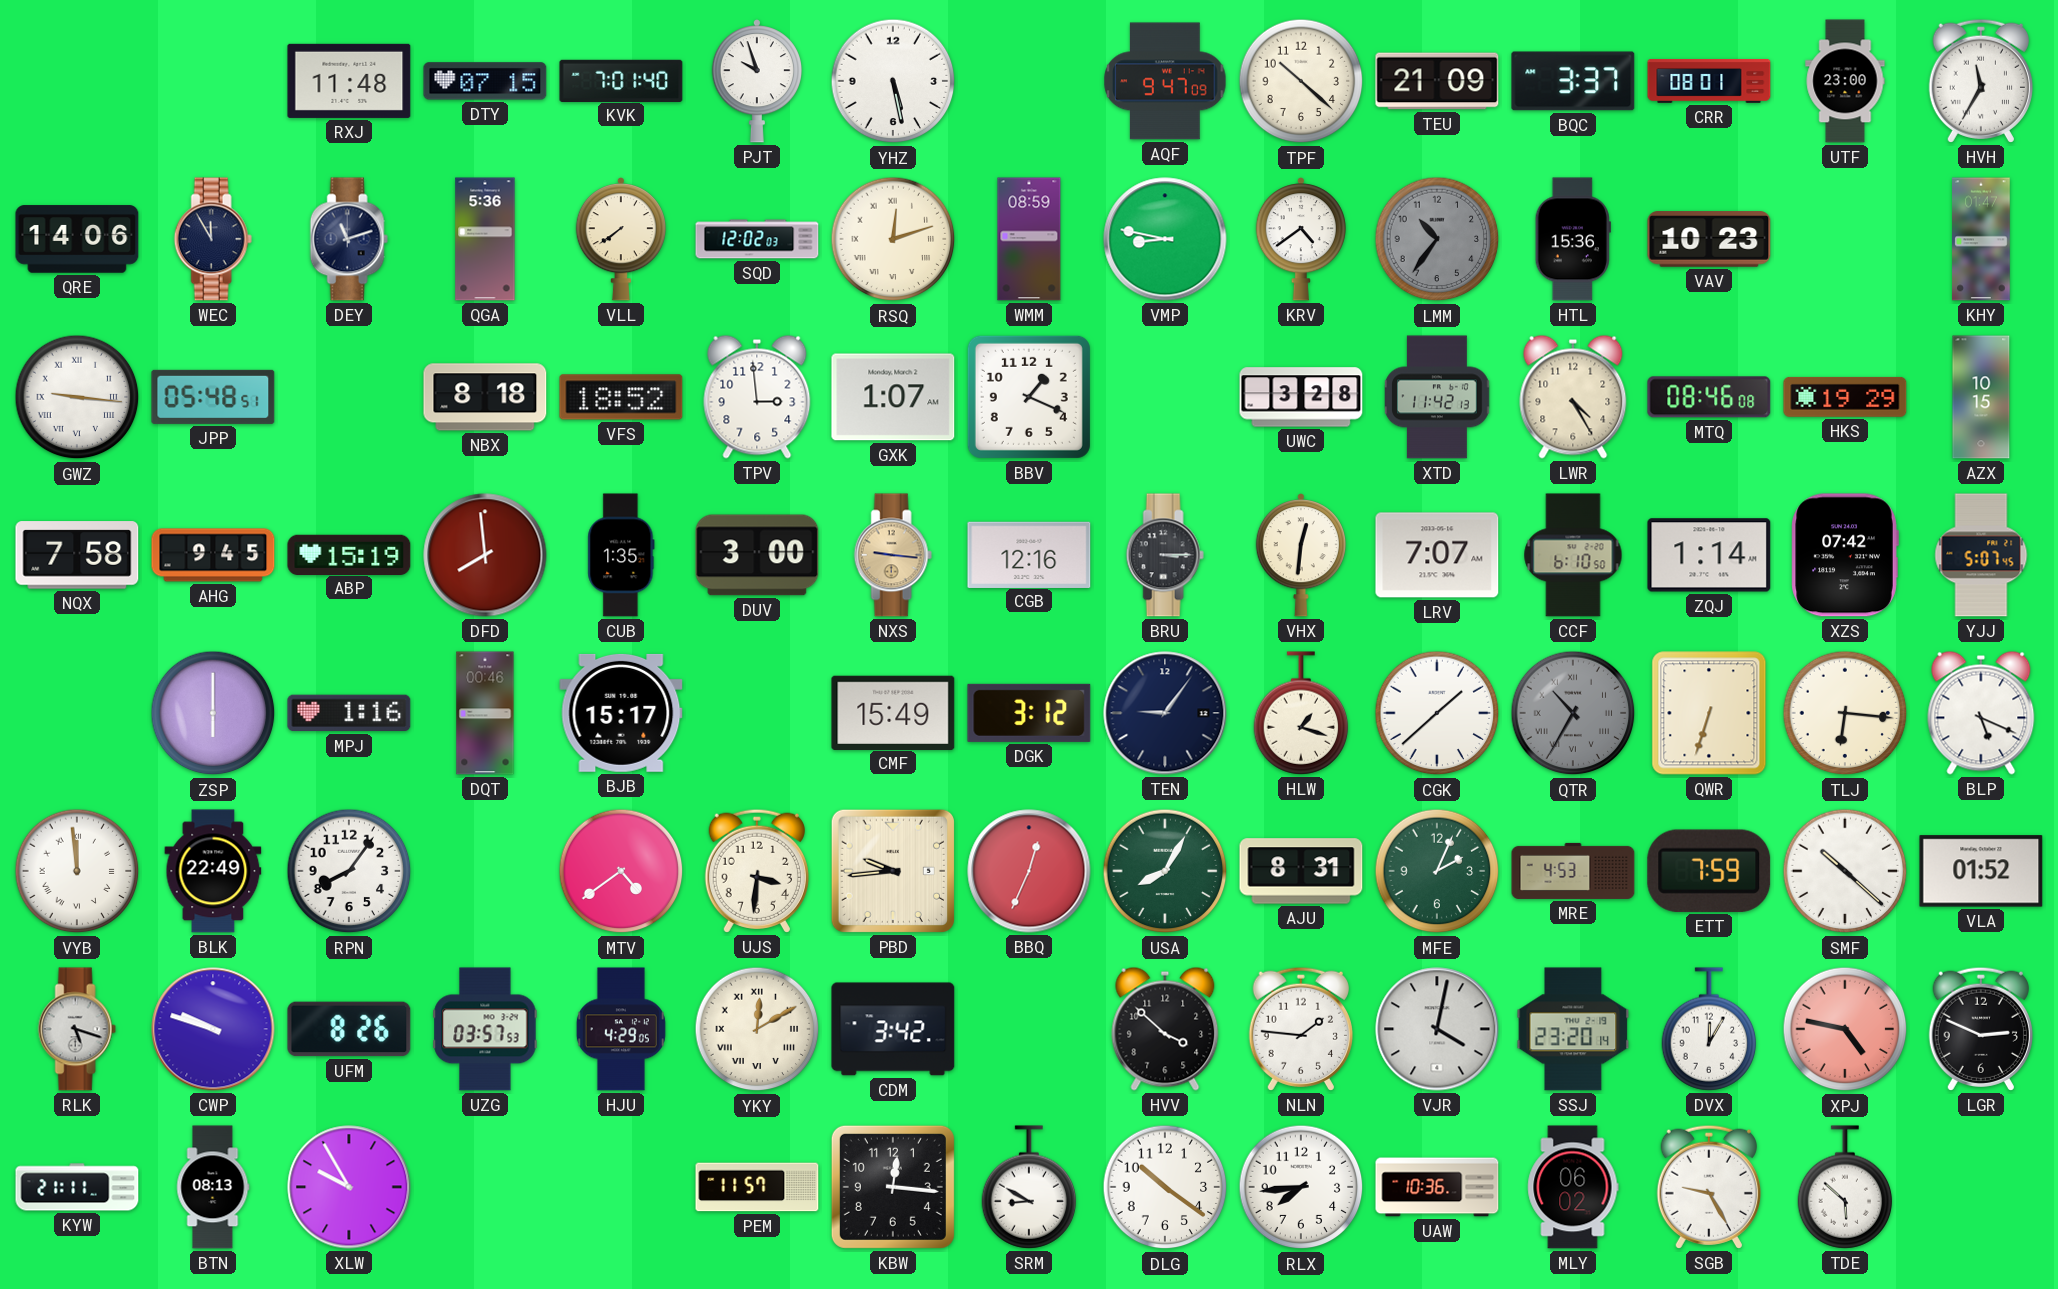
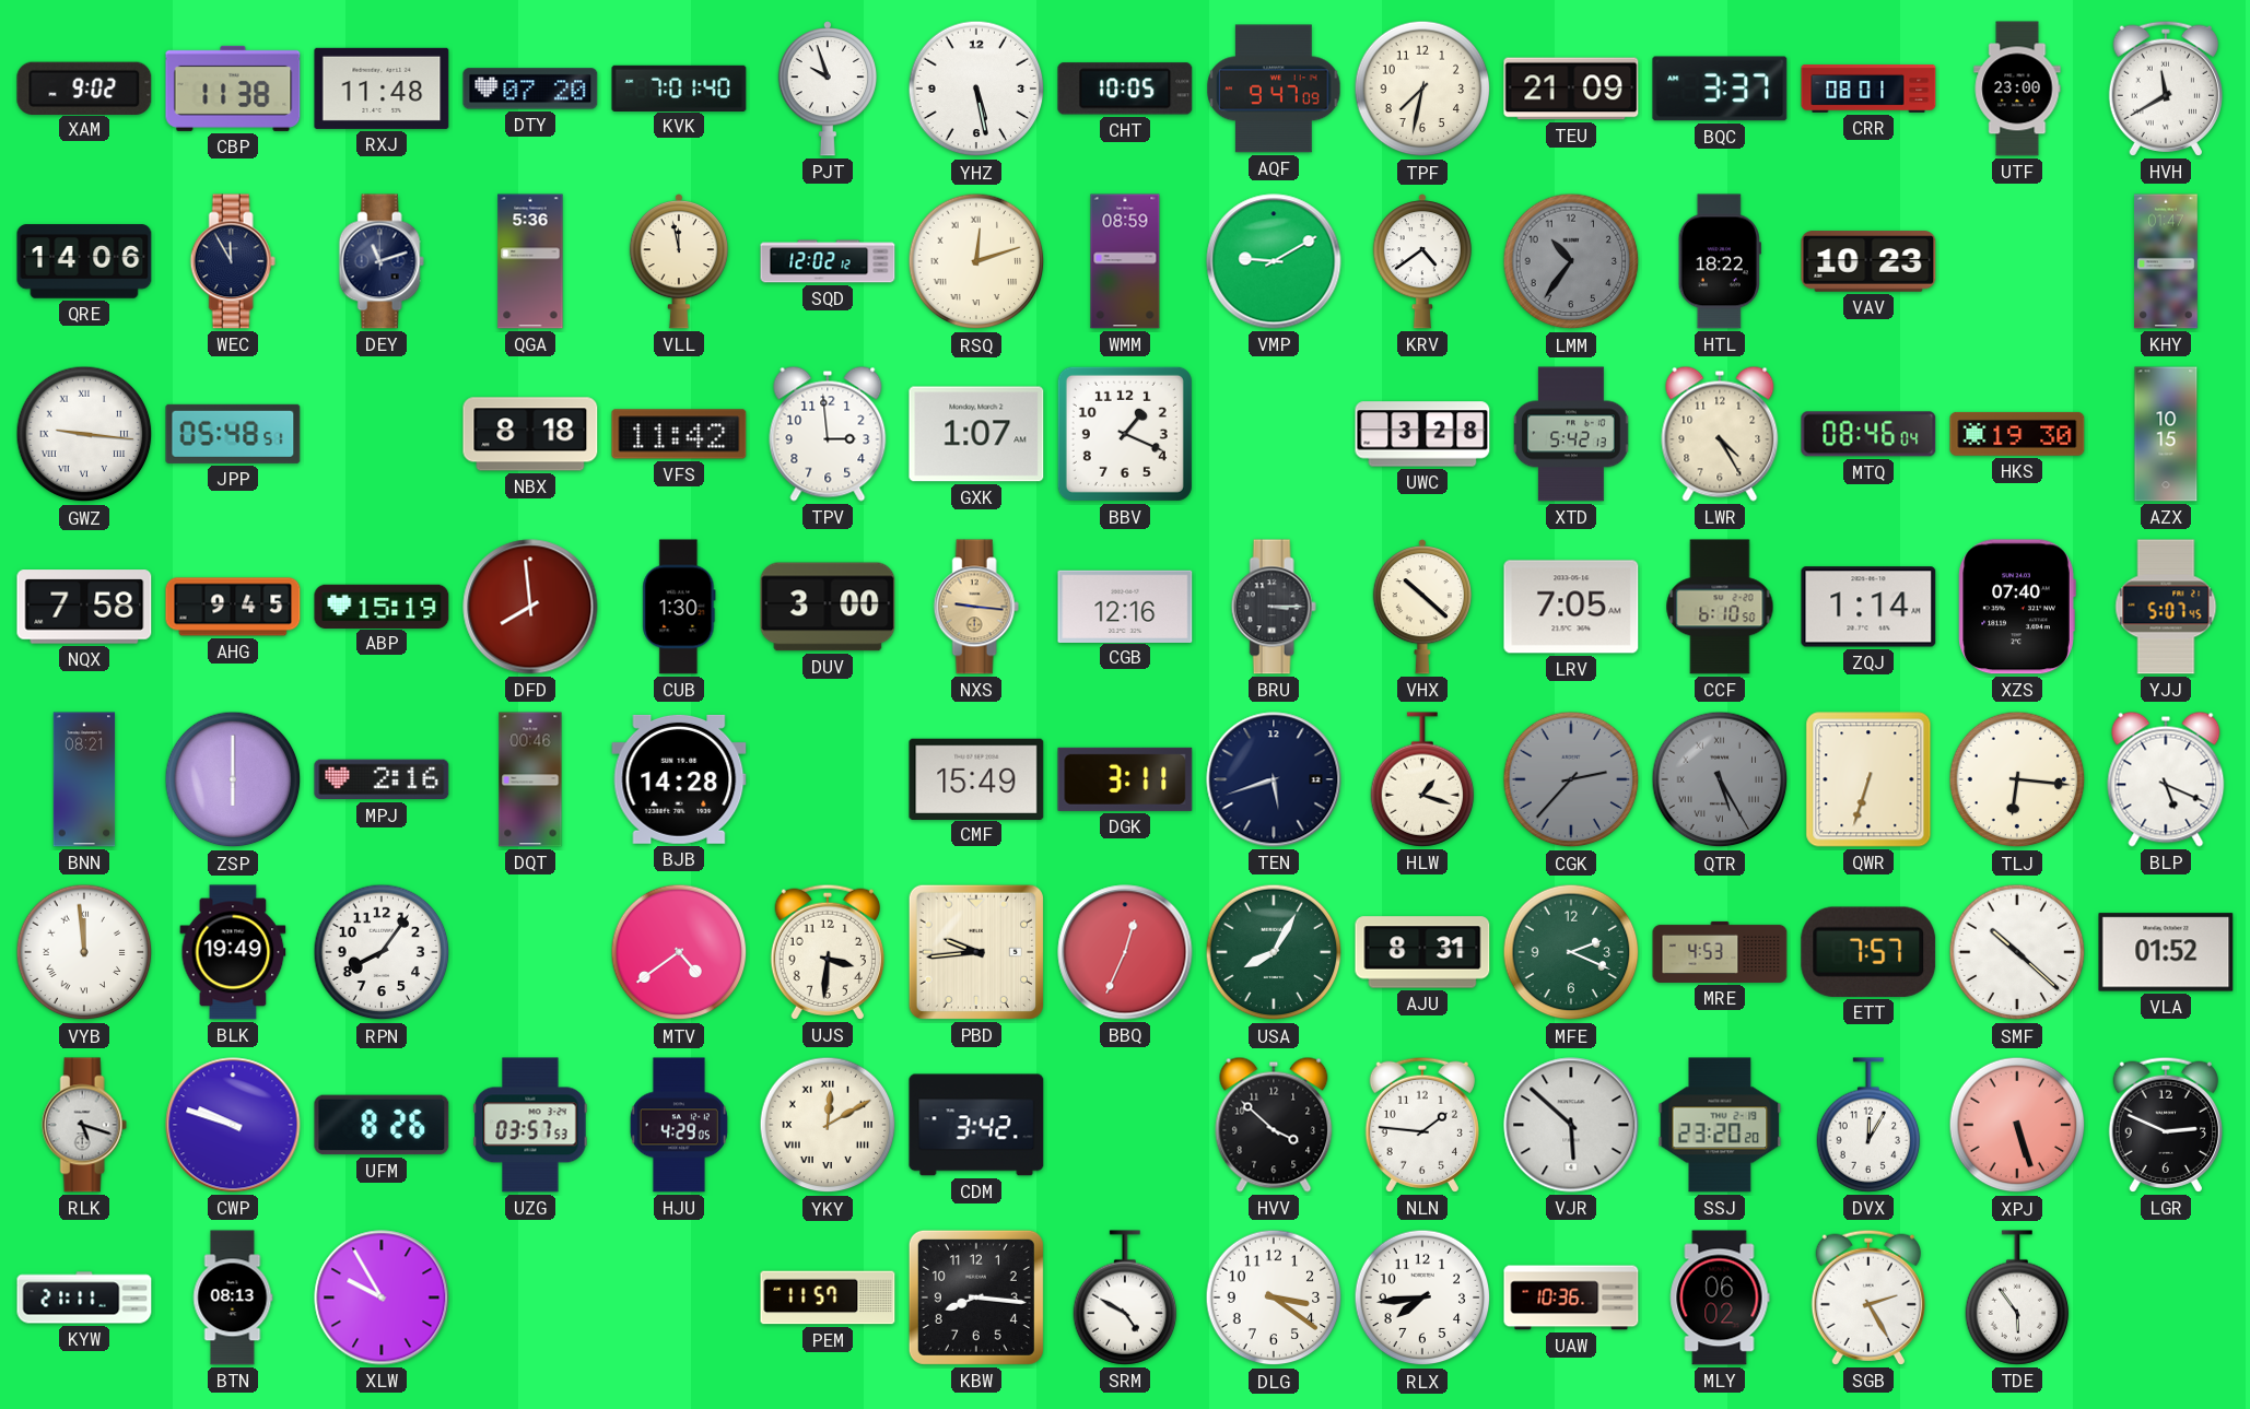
XAM: none -> 9:02
CBP: none -> 11:38
DTY: 07:15 -> 07:20
CHT: none -> 10:05
TPF: 10:22 -> 7:32
HVH: 11:35 -> 11:40
VLL: 7:39 -> 11:58
SQD: 12:02:03 -> 12:02:12
VMP: 8:47 -> 9:10
HTL: 15:36 -> 18:22
VFS: 18:52 -> 11:42
XTD: 11:42 -> 5:42
MTQ: 08:46:08 -> 08:46:04
HKS: 19:29 -> 19:30
CUB: 1:35 -> 1:30
VHX: 12:31 -> 10:22
LRV: 7:07 -> 7:05
XZS: 07:42 -> 07:40
BNN: none -> 08:21
MPJ: 1:16 -> 2:16
BJB: 15:17 -> 14:28
DGK: 3:12 -> 3:11
TEN: 9:06 -> 5:42
CGK: 1:38 -> 2:37
CGK dial: white -> grey
QTR: 10:35 -> 5:25
BLK: 22:49 -> 19:49
MFE: 2:04 -> 2:19
ETT: 7:59 -> 7:57
VJR: 4:02 -> 5:52
SSJ: 23:20:14 -> 23:20:20
XPJ: 4:47 -> 5:27
KBW: 12:16 -> 8:16
SRM: 8:50 -> 4:50
DLG: 10:21 -> 3:21
SGB: 9:25 -> 2:25
TDE: 5:52 -> 5:54
